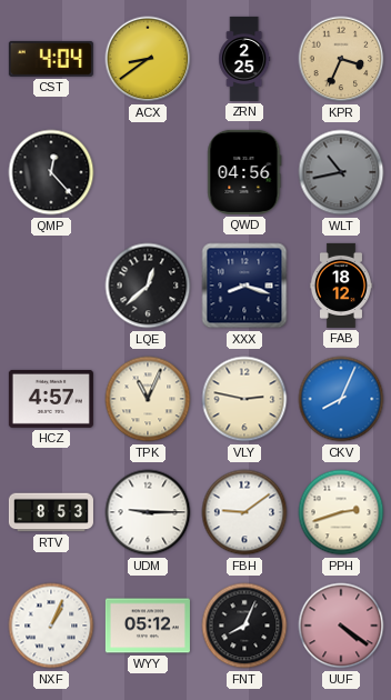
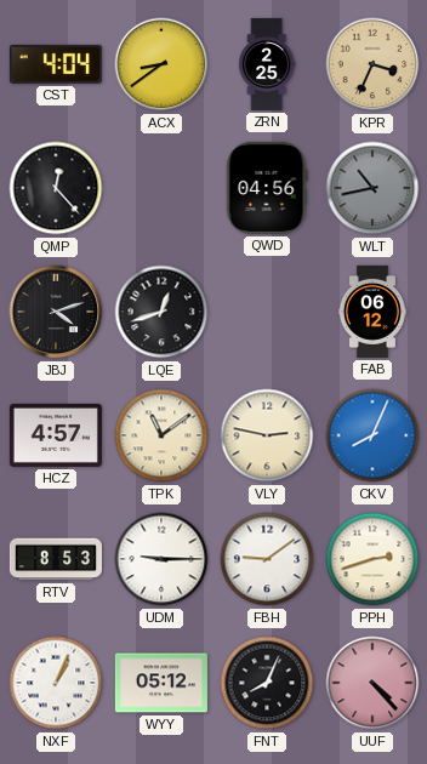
JBJ: none -> 4:12
LQE: 12:38 -> 12:42
XXX: 8:18 -> none
FAB: 18:12 -> 06:12
TPK: 11:04 -> 11:09
UUF: 4:21 -> 4:23
